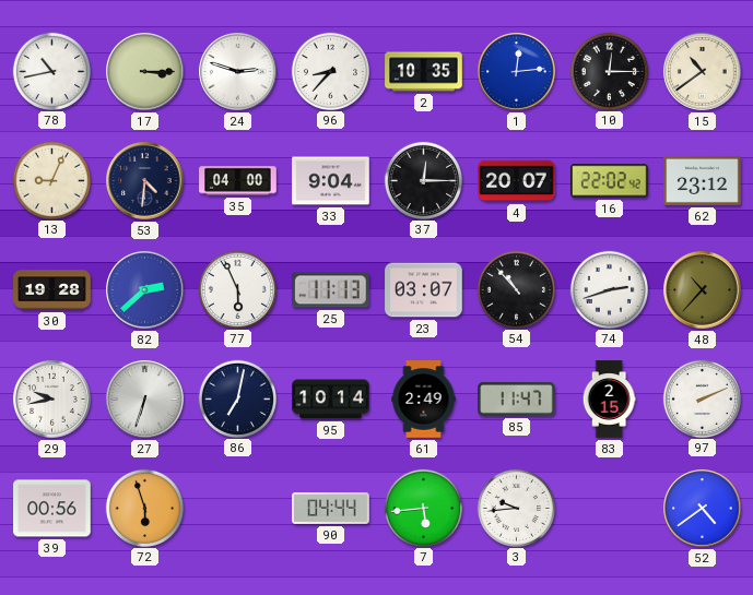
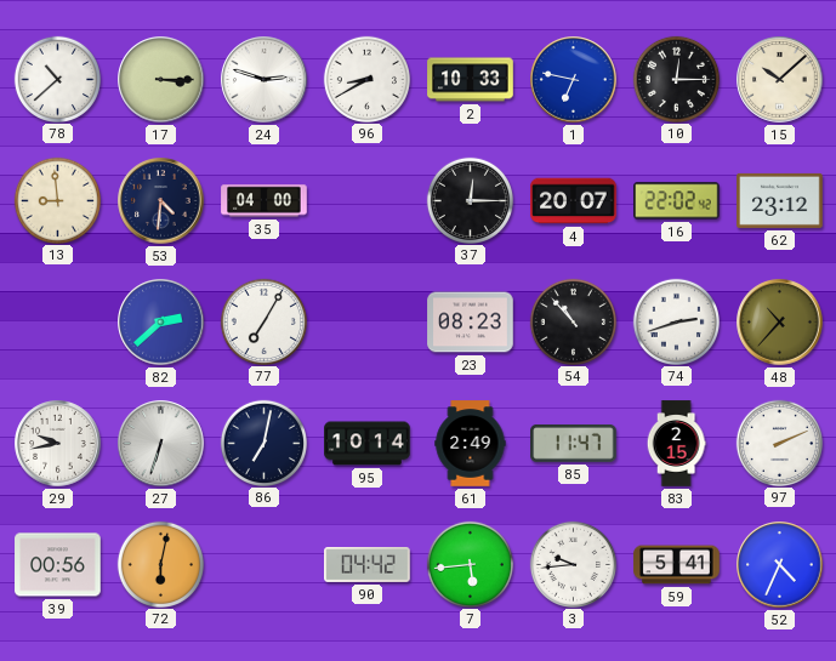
78: 10:43 -> 10:38
96: 8:37 -> 8:40
2: 10:35 -> 10:33
1: 12:14 -> 6:47
15: 10:39 -> 10:08
13: 9:04 -> 8:59
33: 9:04 -> none
30: 19:28 -> none
77: 5:56 -> 7:05
25: 11:13 -> none
23: 03:07 -> 08:23
72: 5:57 -> 6:02
90: 04:44 -> 04:42
59: none -> 5:41
52: 4:39 -> 4:34
